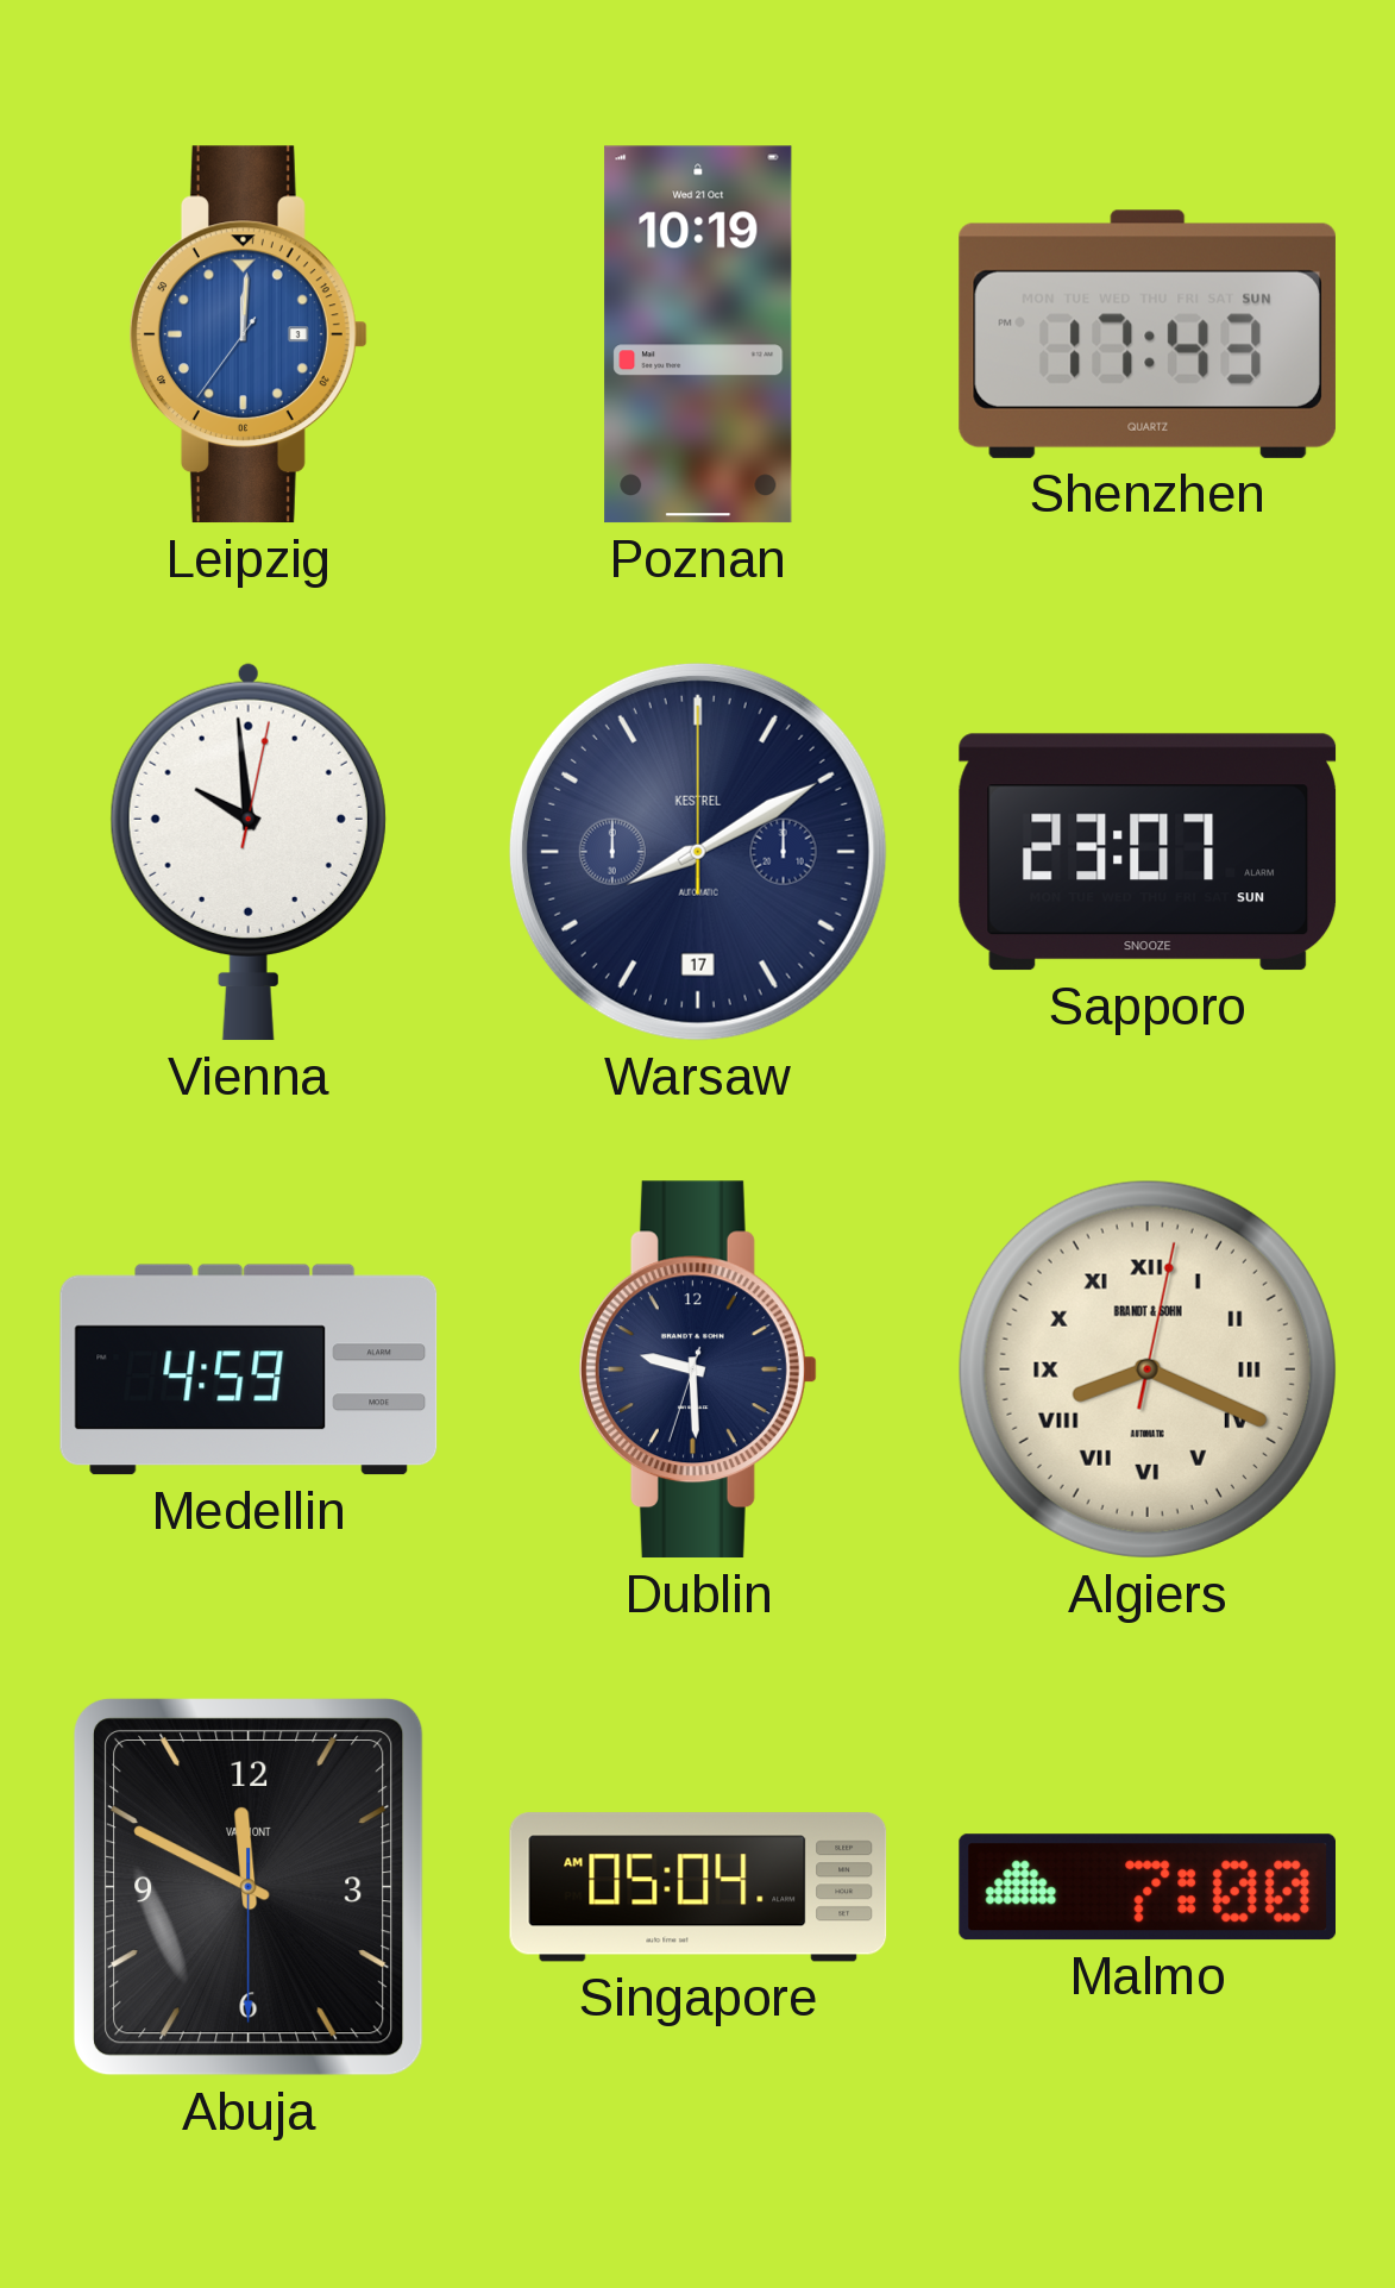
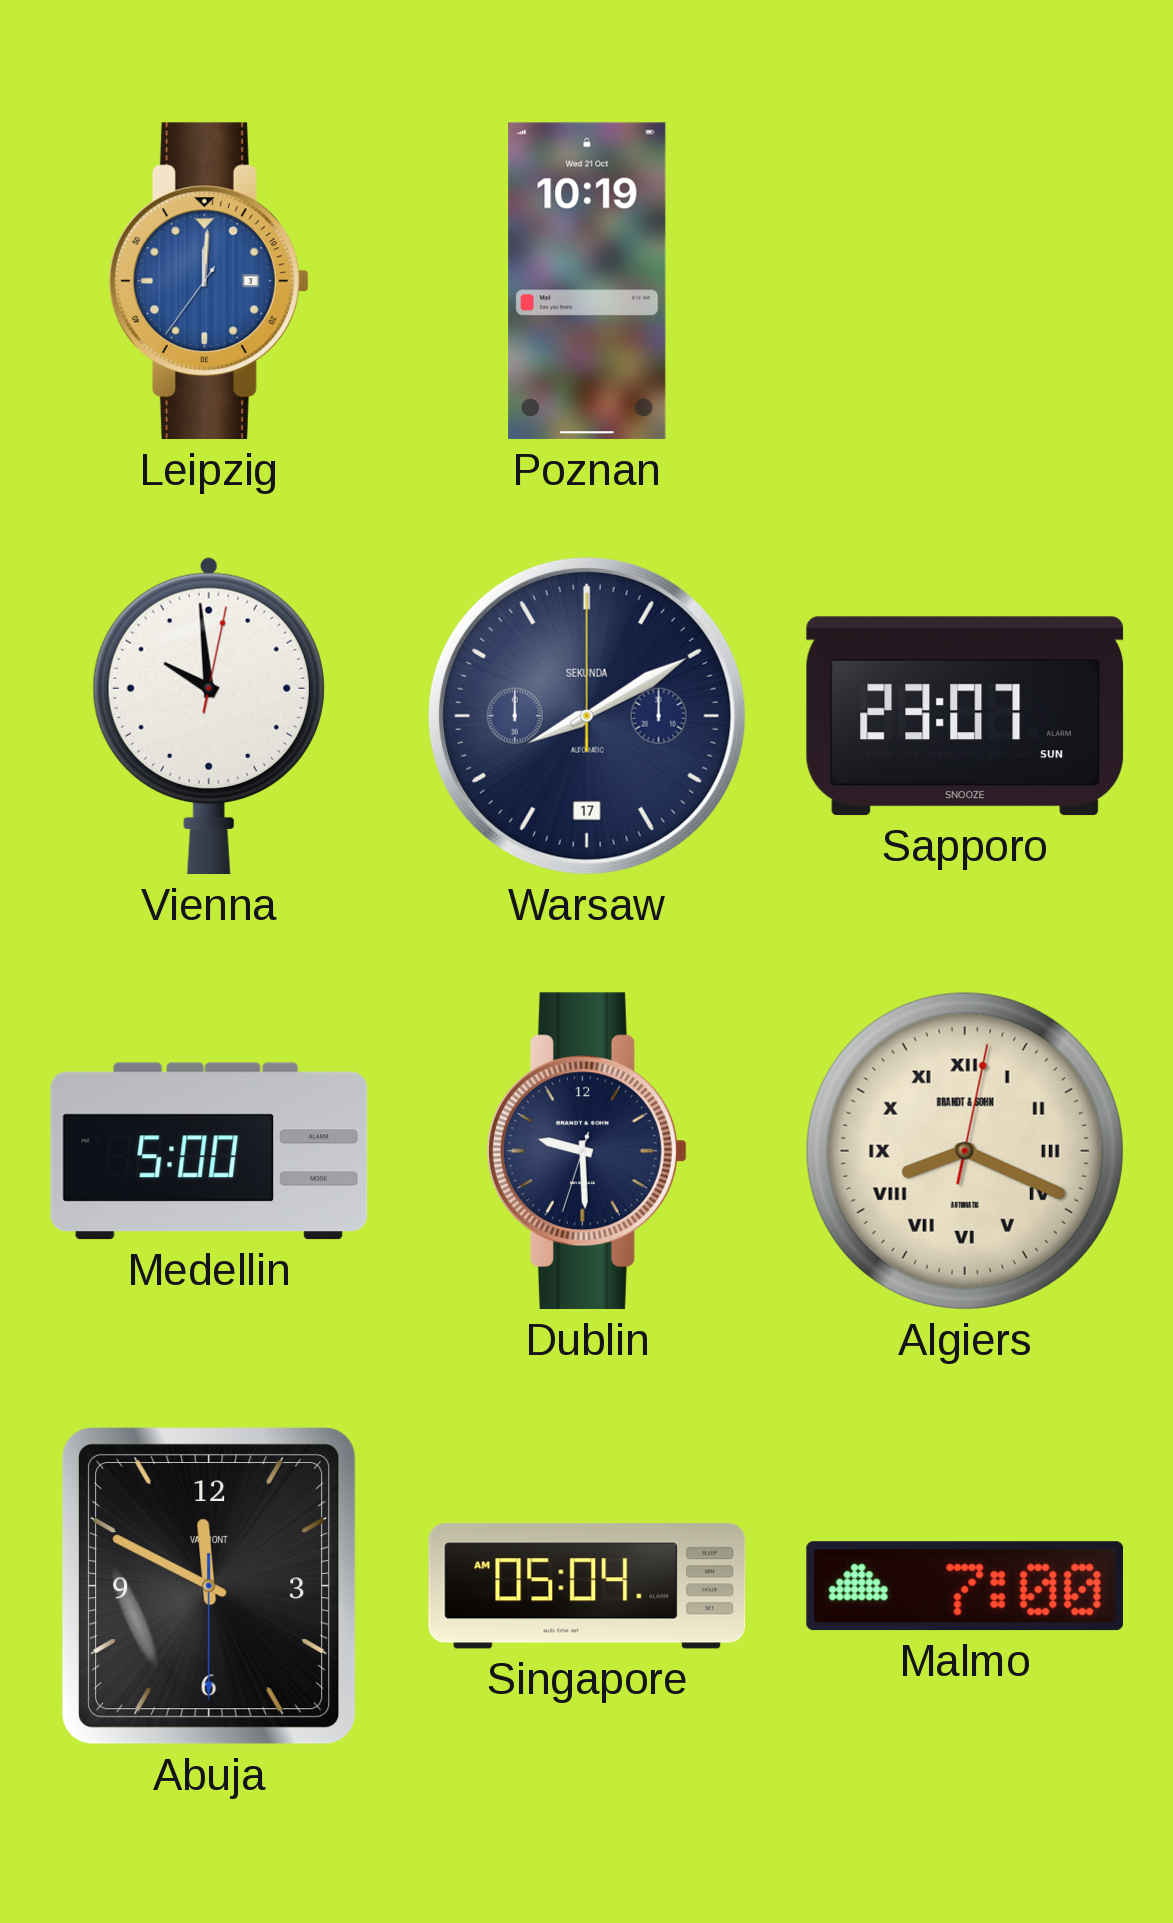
Shenzhen: 17:43 -> none
Warsaw brand: KESTREL -> SEKUNDA
Medellin: 4:59 -> 5:00
